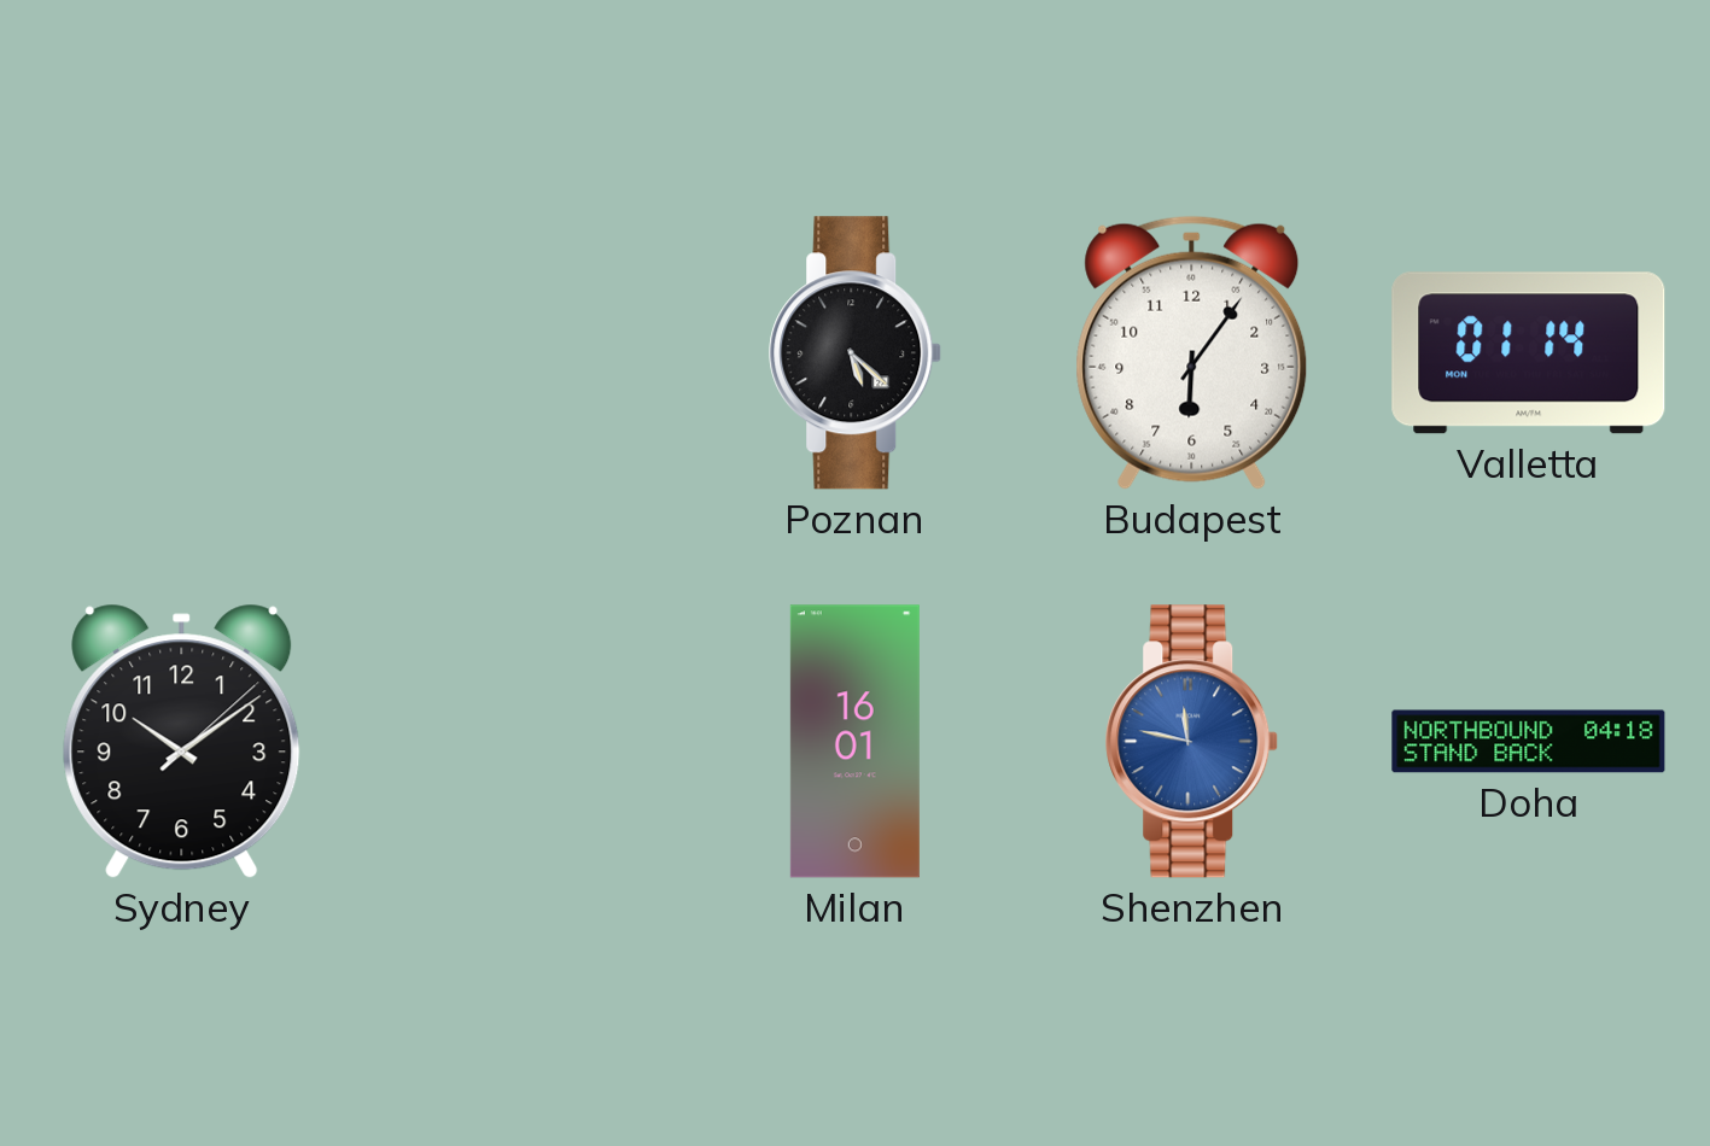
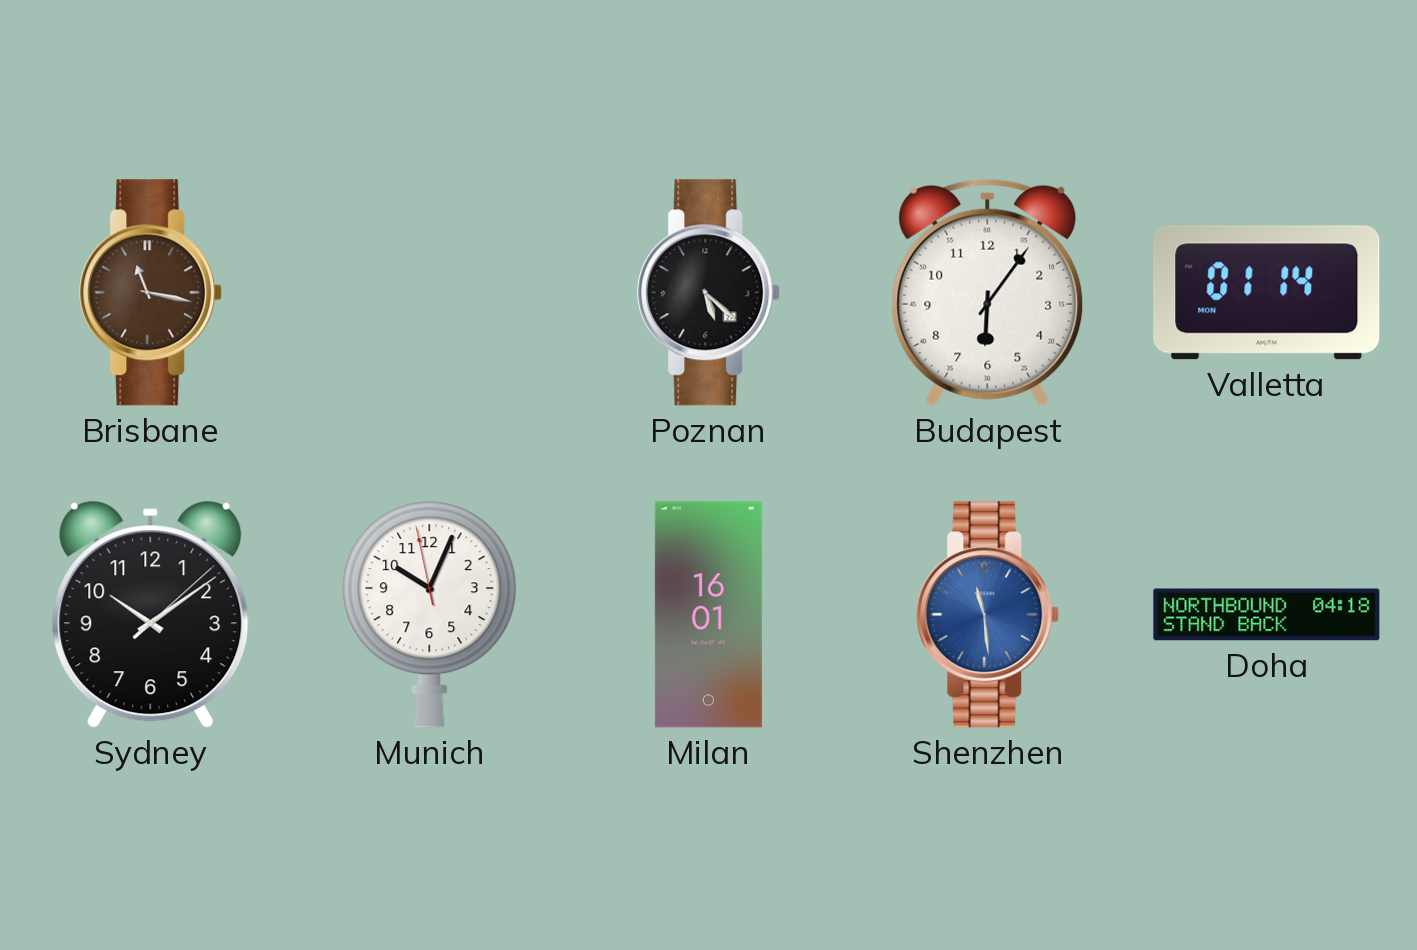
Brisbane: none -> 11:17
Munich: none -> 10:03
Shenzhen: 11:47 -> 11:29
